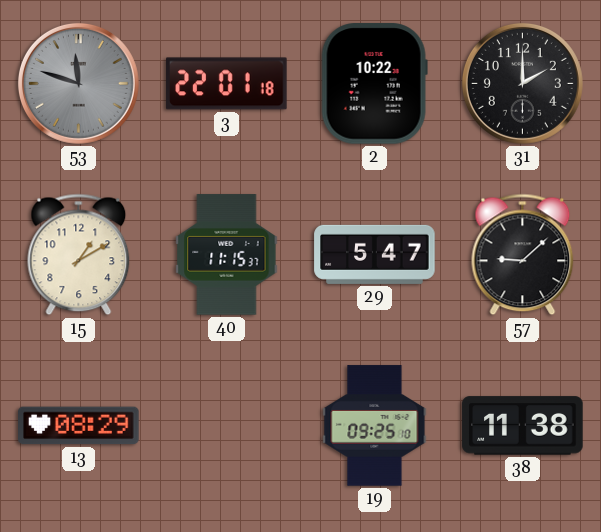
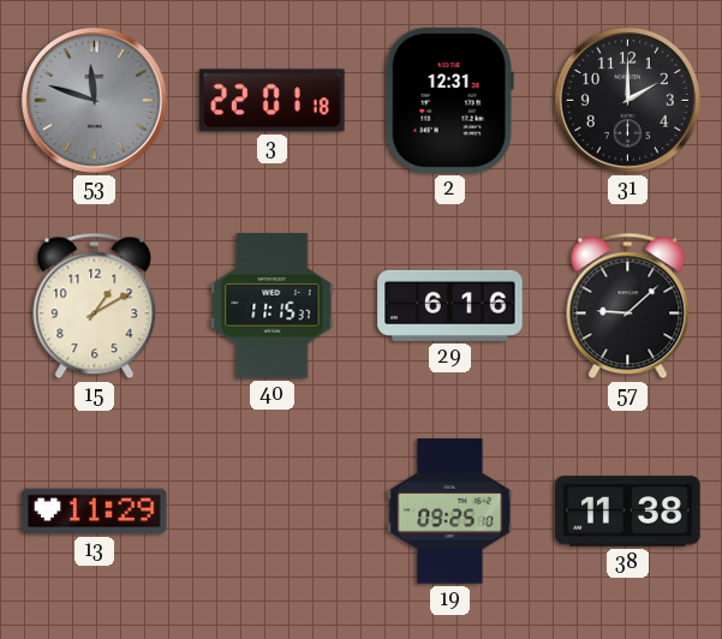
2: 10:22 -> 12:31
29: 5:47 -> 6:16
13: 08:29 -> 11:29
